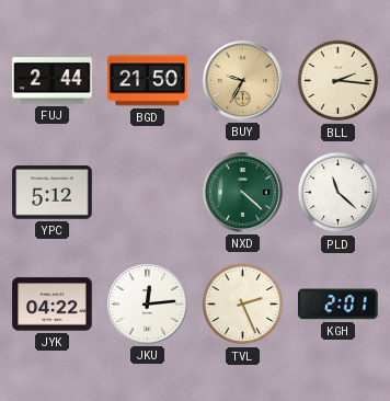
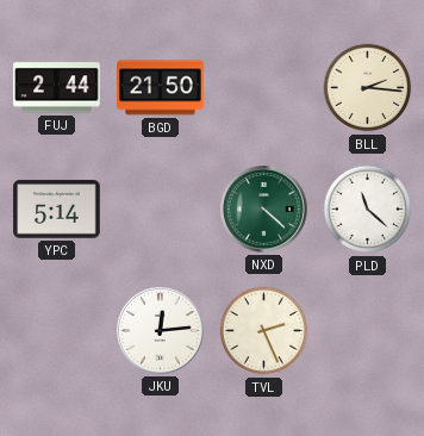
BUY: 9:35 -> none
YPC: 5:12 -> 5:14
JYK: 04:22 -> none
KGH: 2:01 -> none
